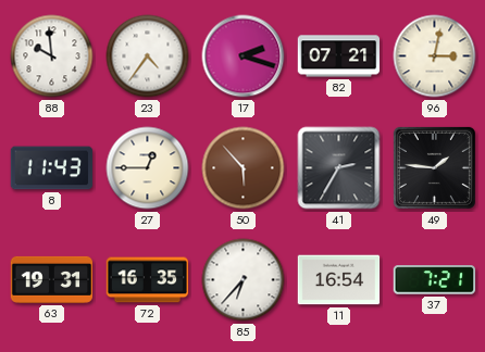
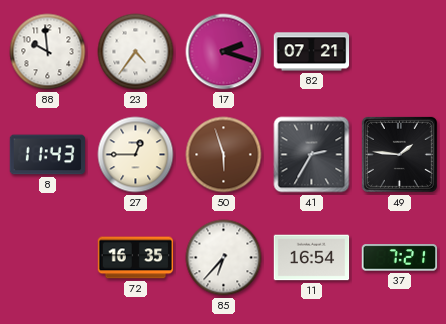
96: 3:02 -> none
50: 5:53 -> 5:57
63: 19:31 -> none
